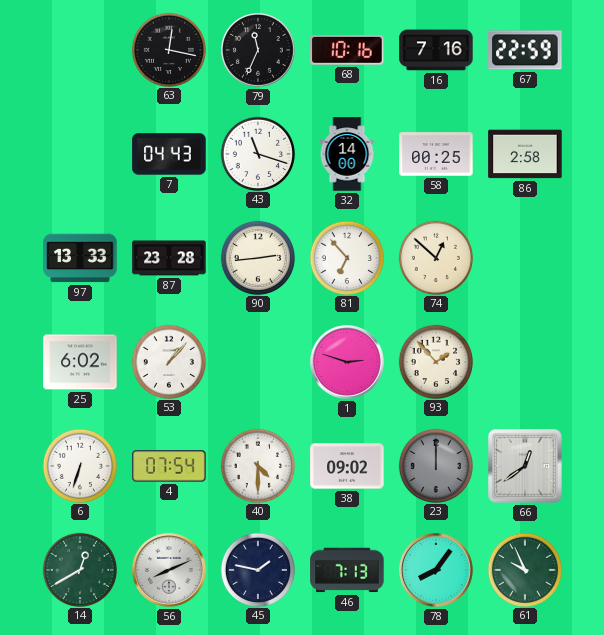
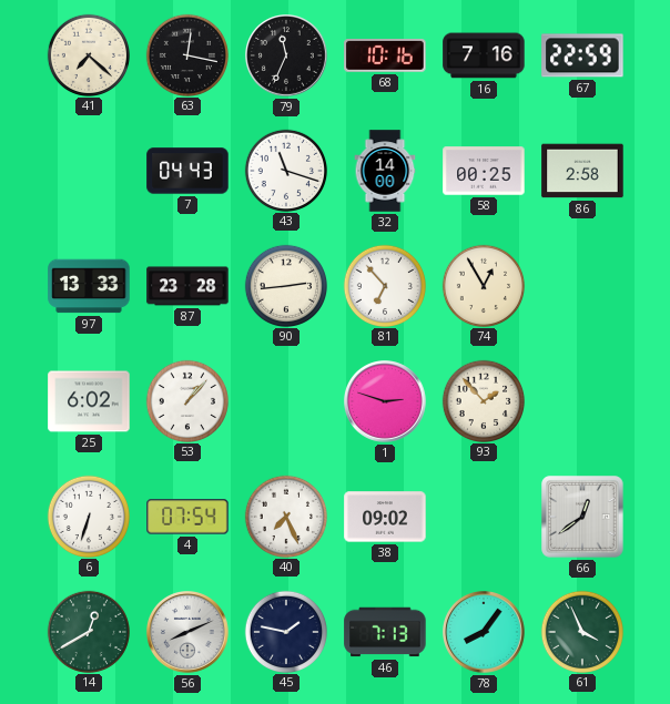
41: none -> 7:22
74: 12:52 -> 12:55
40: 4:30 -> 7:26
23: 12:00 -> none
61: 9:56 -> 3:56
